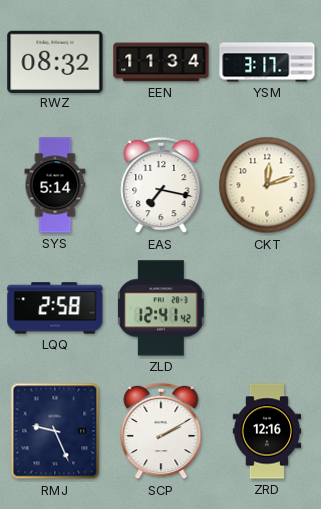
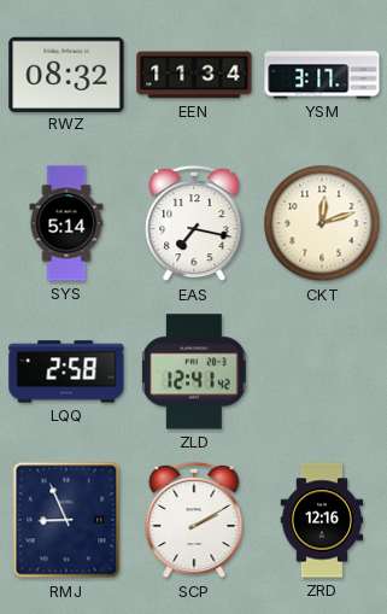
RMJ: 9:26 -> 8:56
